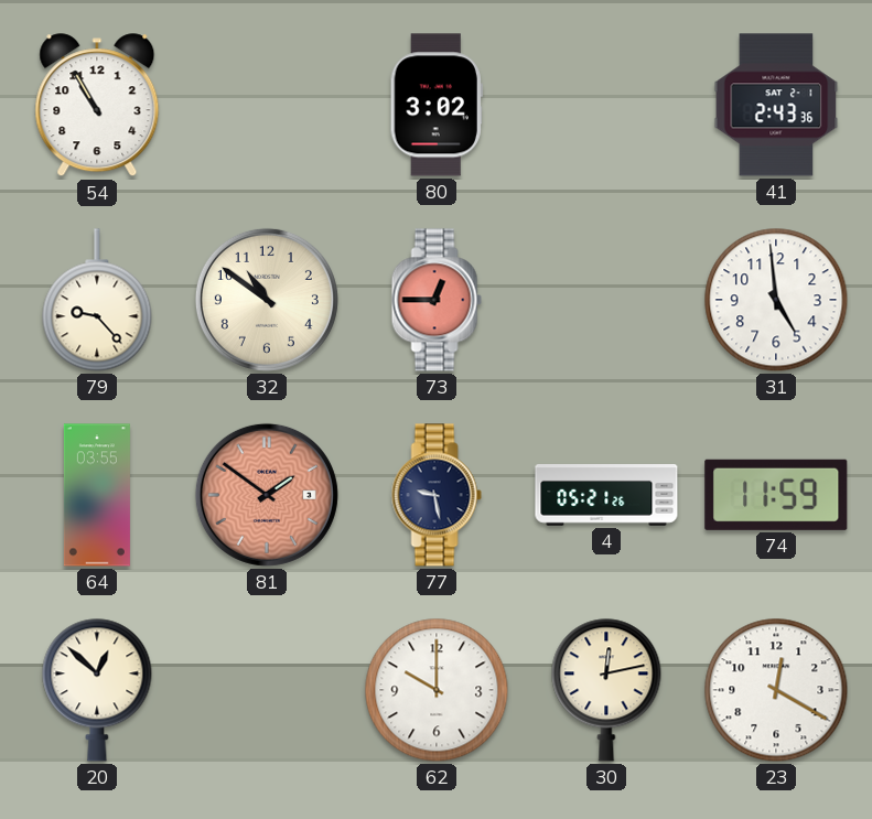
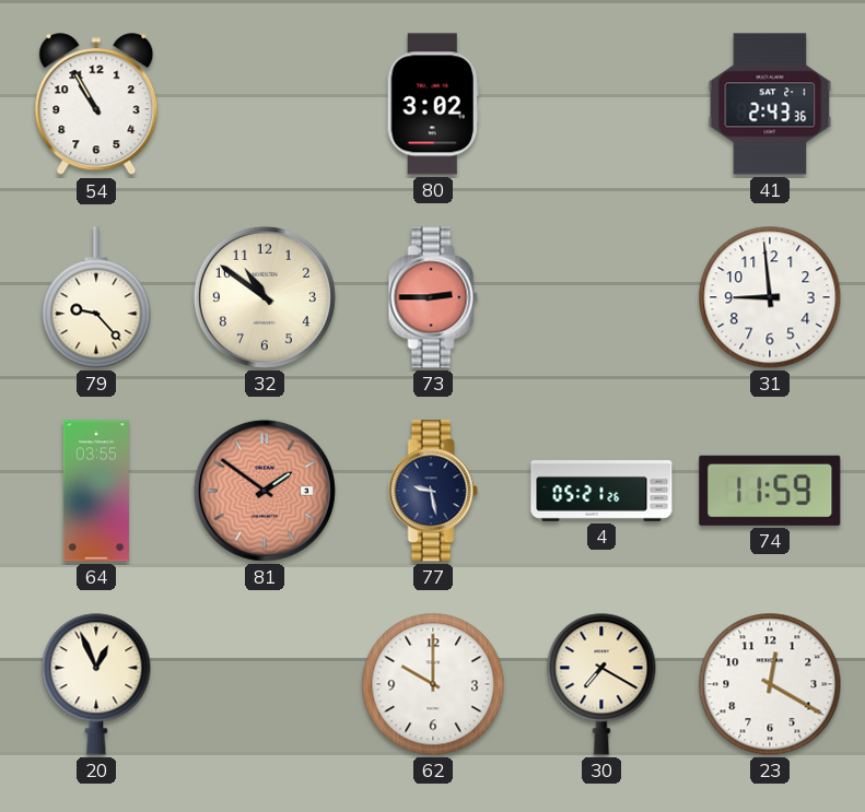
73: 12:45 -> 2:45
31: 4:59 -> 8:59
20: 12:52 -> 12:56
30: 12:13 -> 7:20
